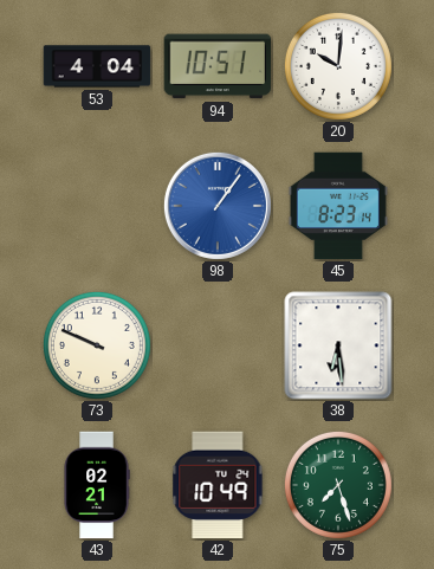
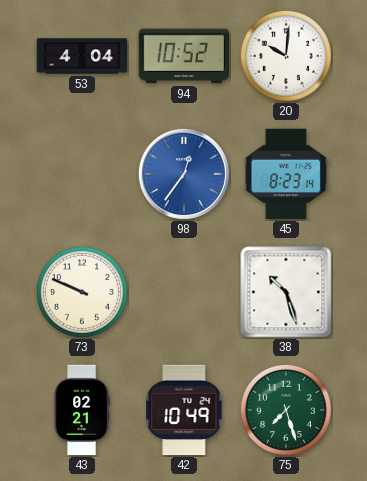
94: 10:51 -> 10:52
98: 1:06 -> 12:36
38: 6:29 -> 10:27
